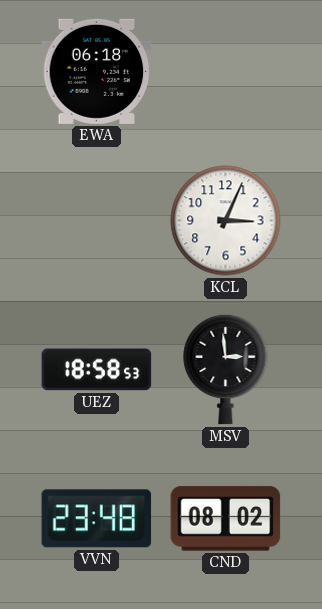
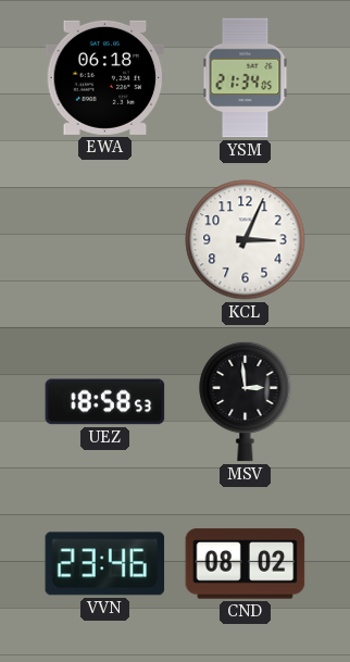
YSM: none -> 21:34
VVN: 23:48 -> 23:46
